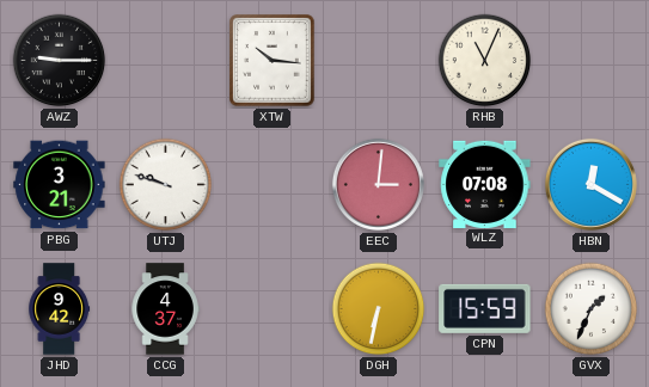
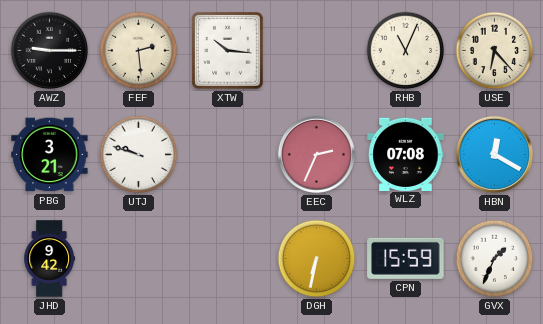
FEF: none -> 2:29
USE: none -> 6:23
EEC: 3:01 -> 2:34
CCG: 4:37 -> none
